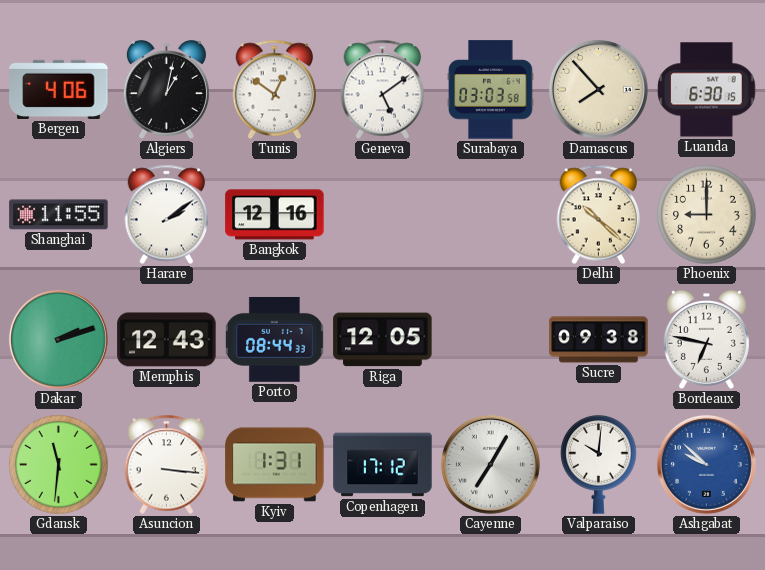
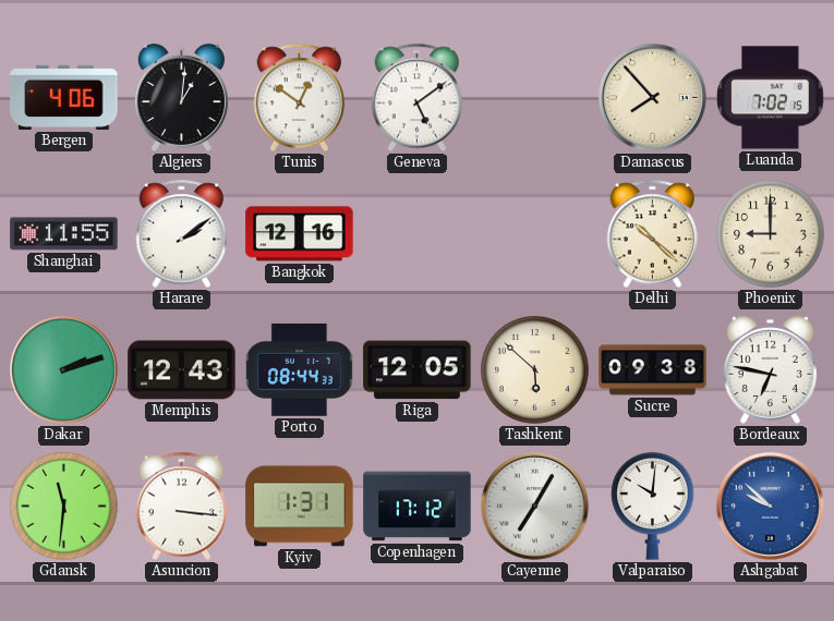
Algiers: 1:02 -> 1:01
Surabaya: 03:03 -> none
Luanda: 6:30 -> 7:02
Tashkent: none -> 5:52
